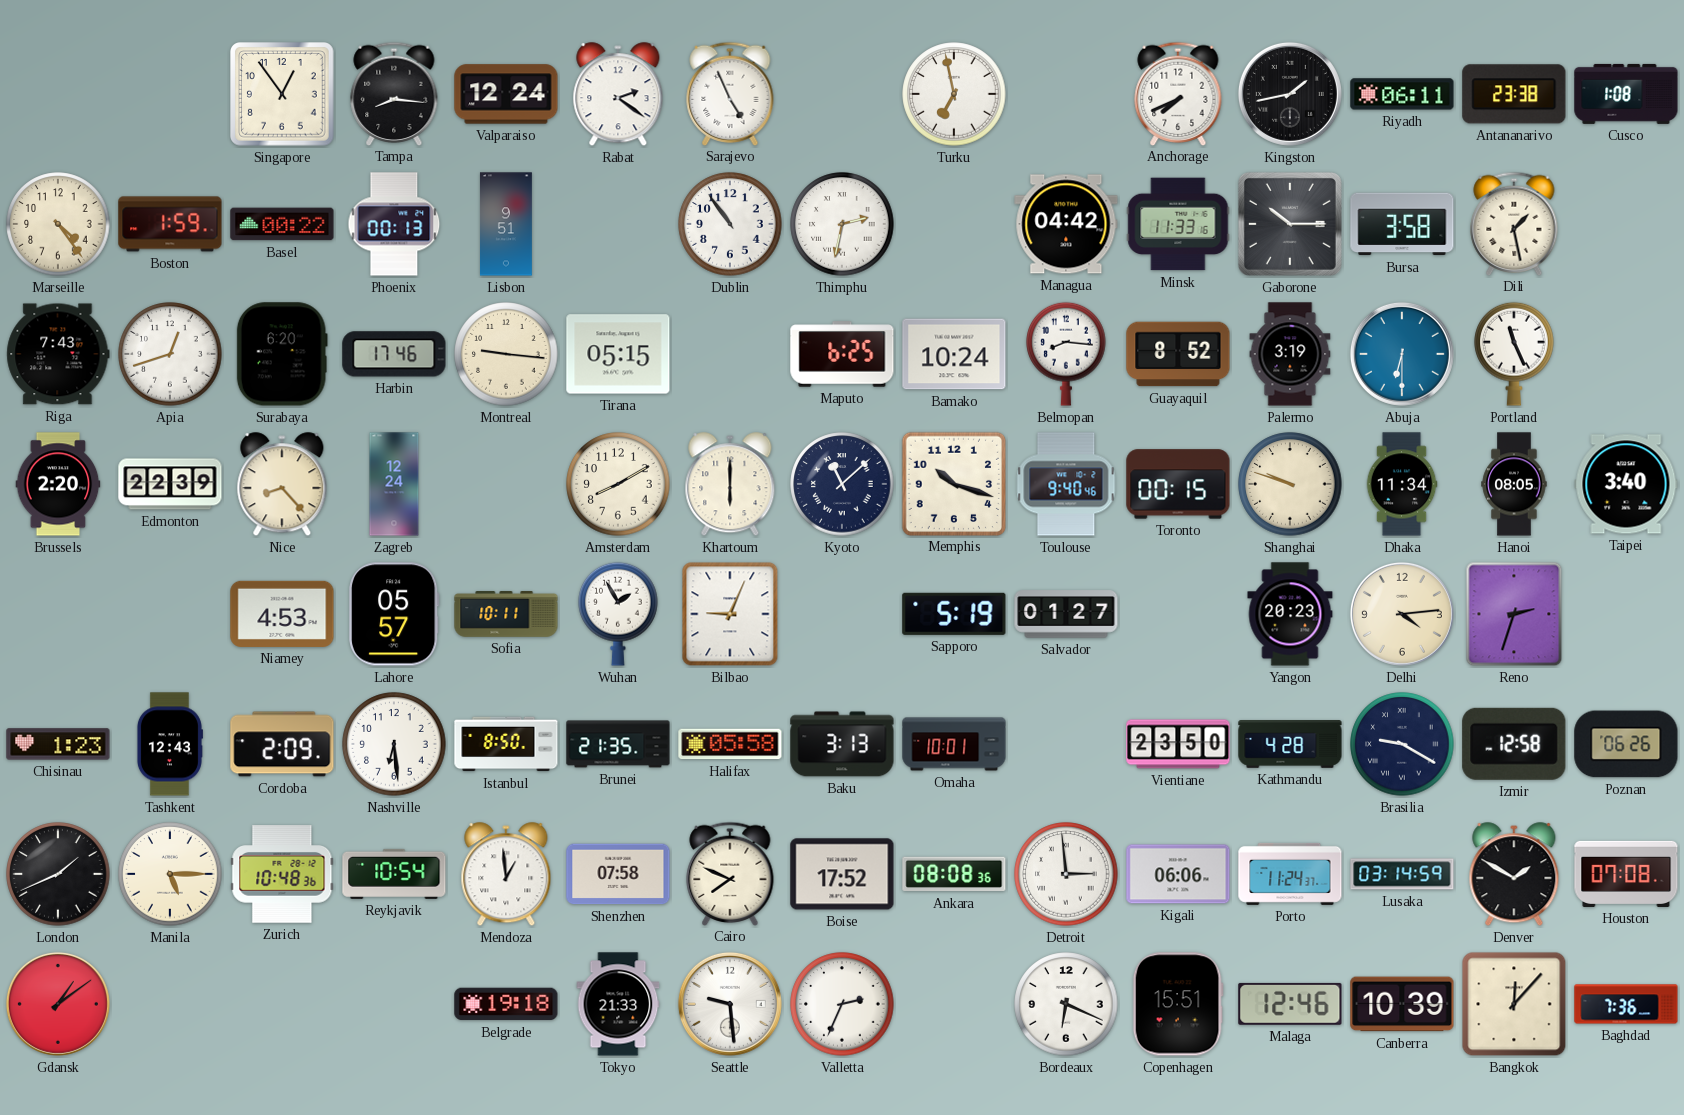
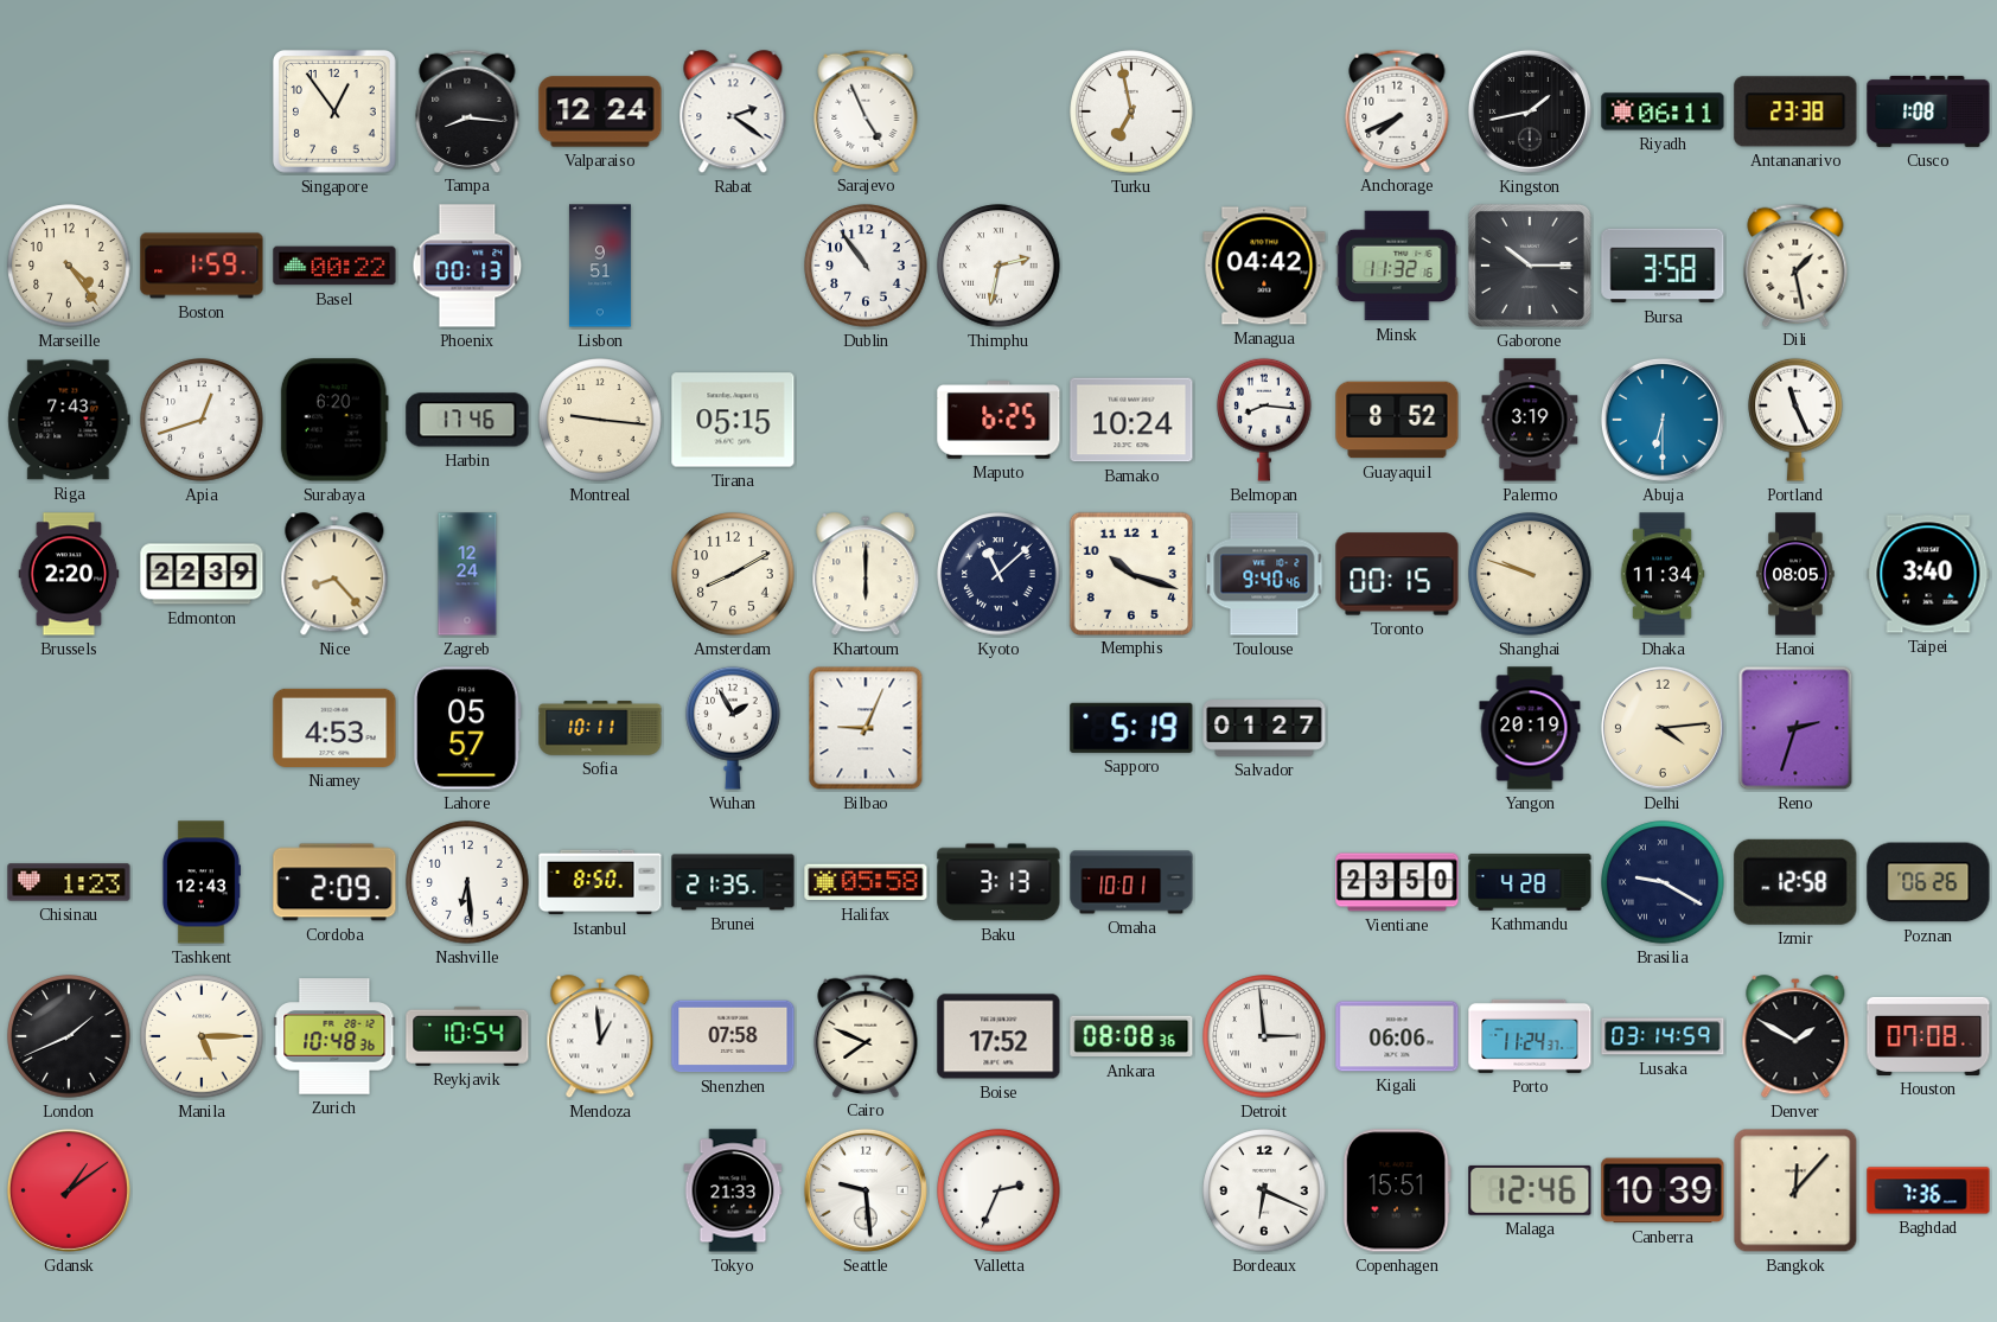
Minsk: 11:33 -> 11:32
Yangon: 20:23 -> 20:19
Belgrade: 19:18 -> none
